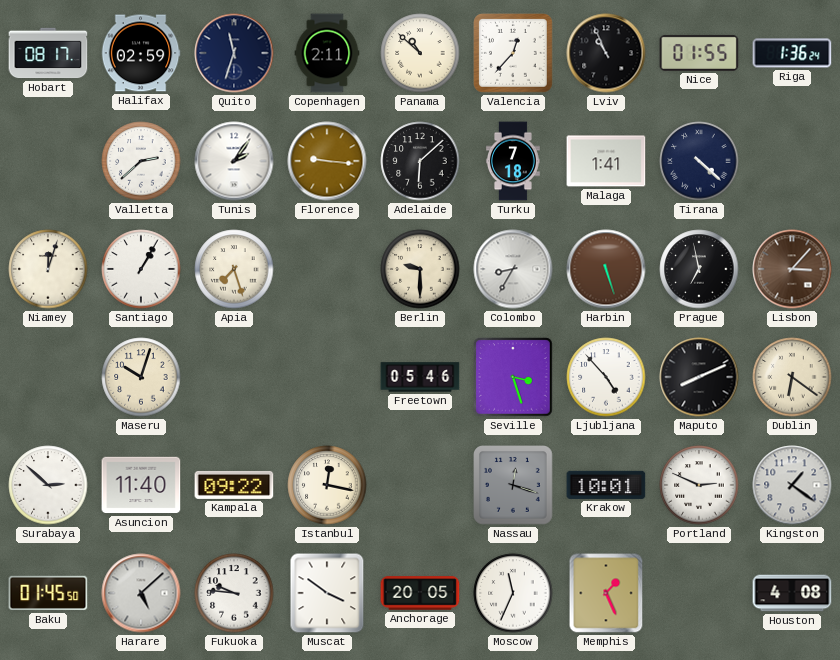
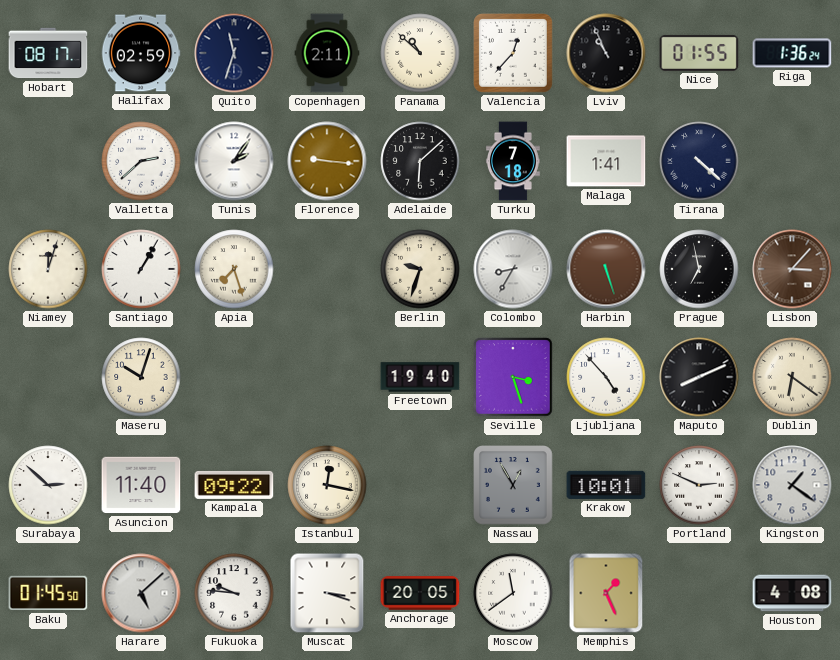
Berlin: 9:30 -> 9:33
Freetown: 05:46 -> 19:40
Nassau: 12:18 -> 12:55
Muscat: 3:51 -> 3:18
Moscow: 11:34 -> 11:39
